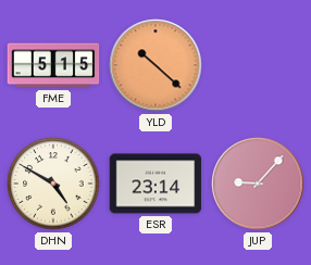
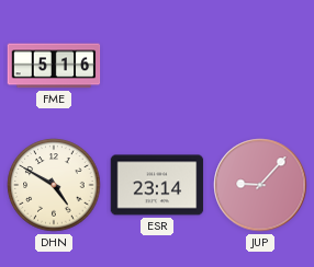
FME: 5:15 -> 5:16
YLD: 10:22 -> none
